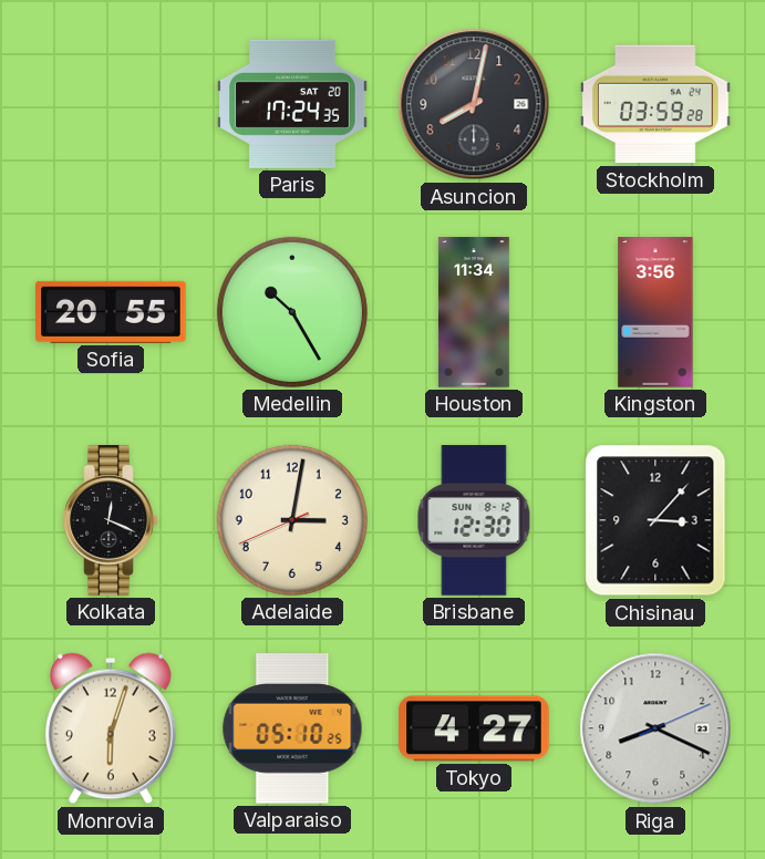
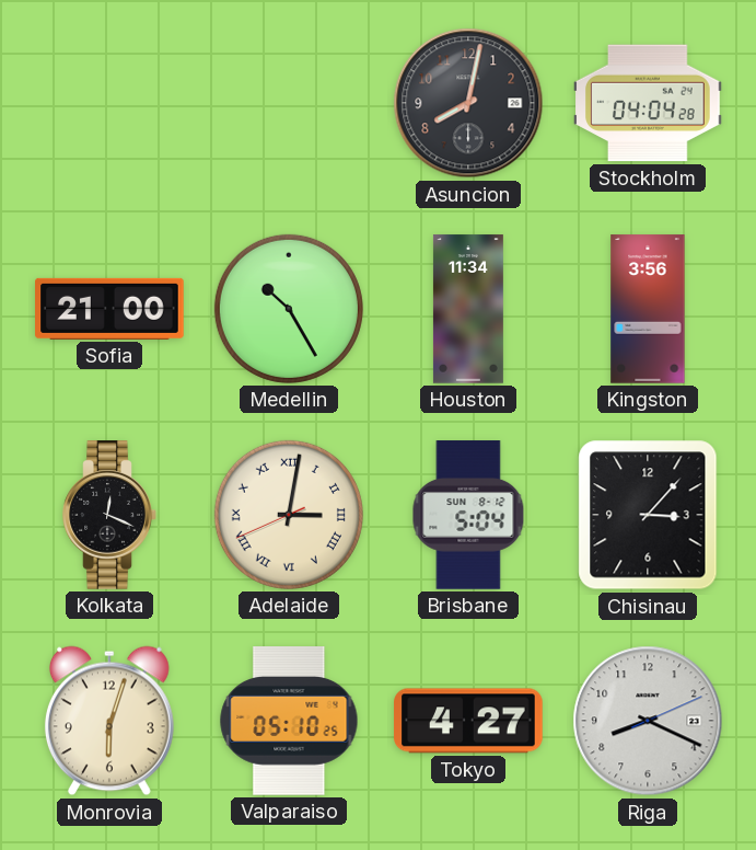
Paris: 17:24 -> none
Stockholm: 03:59 -> 04:04
Sofia: 20:55 -> 21:00
Adelaide numerals: Arabic -> Roman
Brisbane: 12:30 -> 5:04
